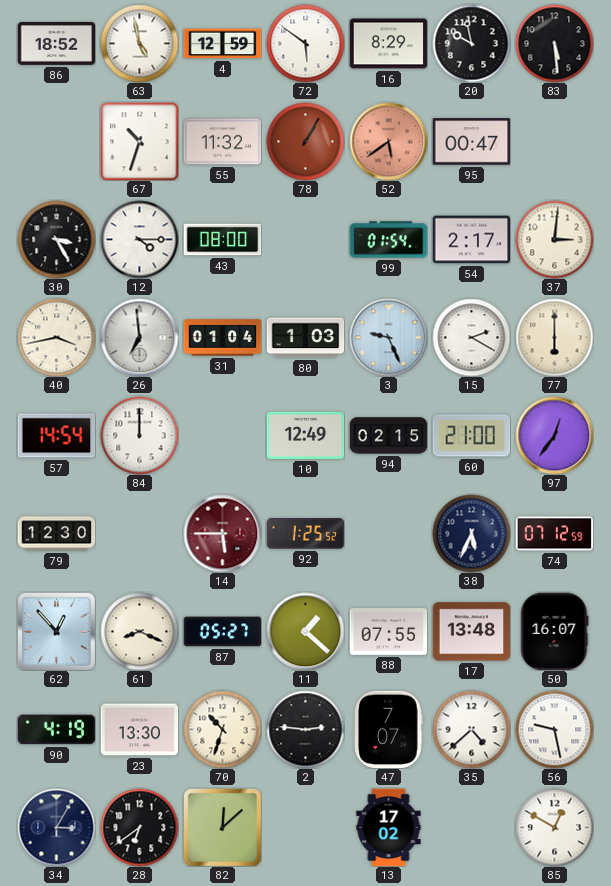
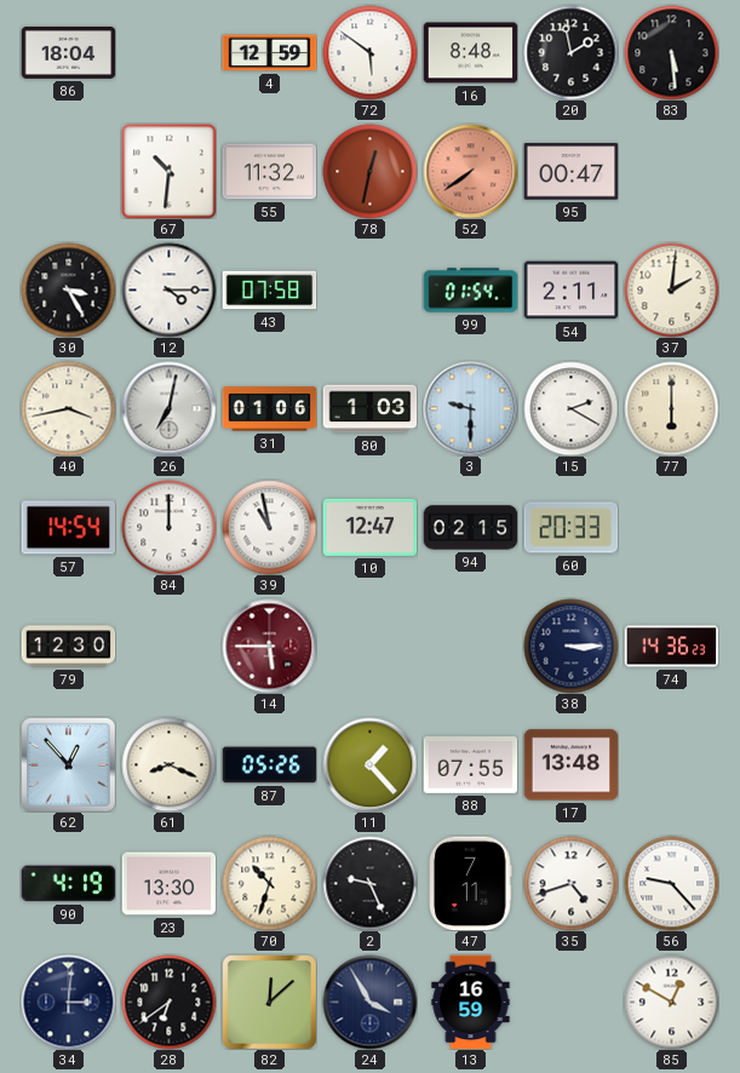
86: 18:52 -> 18:04
63: 4:58 -> none
16: 8:29 -> 8:48
20: 9:58 -> 1:58
67: 10:33 -> 10:31
78: 1:05 -> 12:32
52: 5:39 -> 7:39
43: 08:00 -> 07:58
54: 2:17 -> 2:11
37: 3:01 -> 2:01
26: 6:59 -> 7:02
31: 01:04 -> 01:06
3: 9:26 -> 9:30
39: none -> 10:58
10: 12:49 -> 12:47
60: 21:00 -> 20:33
97: 12:36 -> none
92: 1:25 -> none
38: 5:34 -> 3:15
74: 07:12 -> 14:36
87: 05:27 -> 05:26
11: 1:22 -> 1:23
50: 16:07 -> none
2: 2:46 -> 9:26
47: 7:07 -> 7:11
35: 4:38 -> 4:42
56: 9:28 -> 9:23
34: 3:05 -> 3:01
24: none -> 3:55
13: 17:02 -> 16:59
